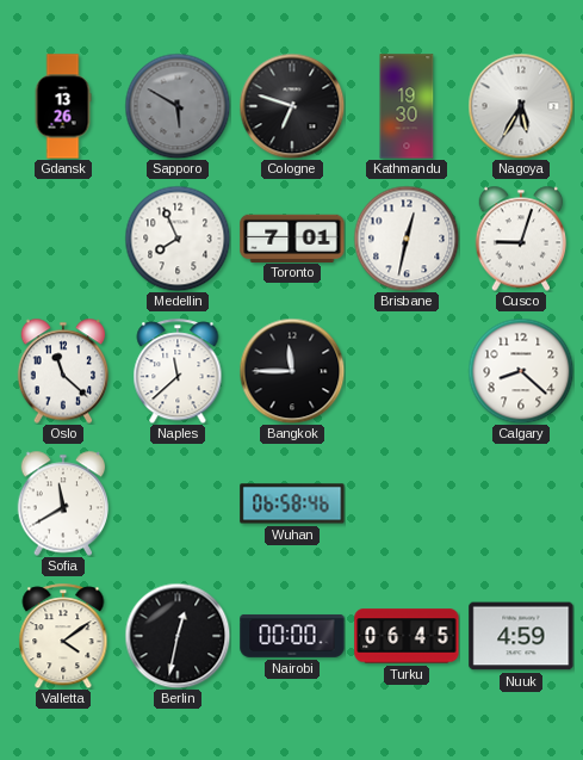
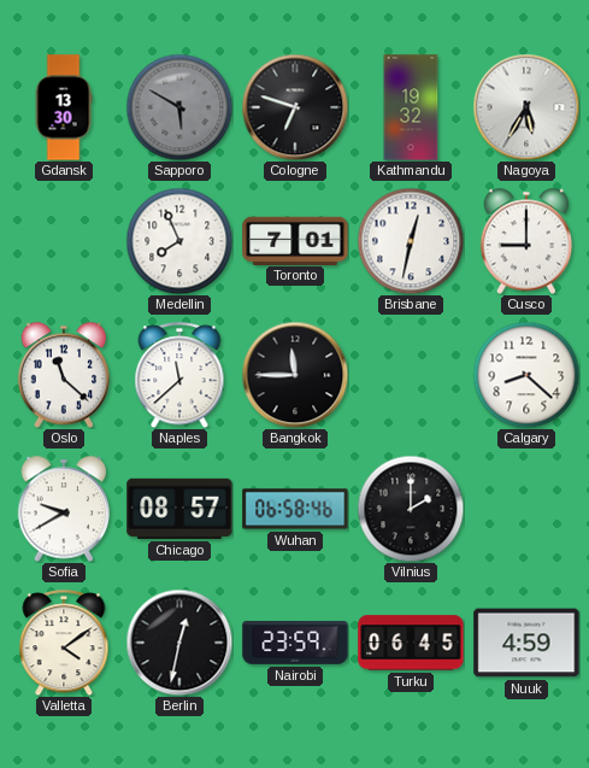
Gdansk: 13:26 -> 13:30
Kathmandu: 19:30 -> 19:32
Cusco: 9:03 -> 9:00
Sofia: 11:40 -> 9:40
Chicago: none -> 08:57
Vilnius: none -> 2:00
Nairobi: 00:00 -> 23:59
